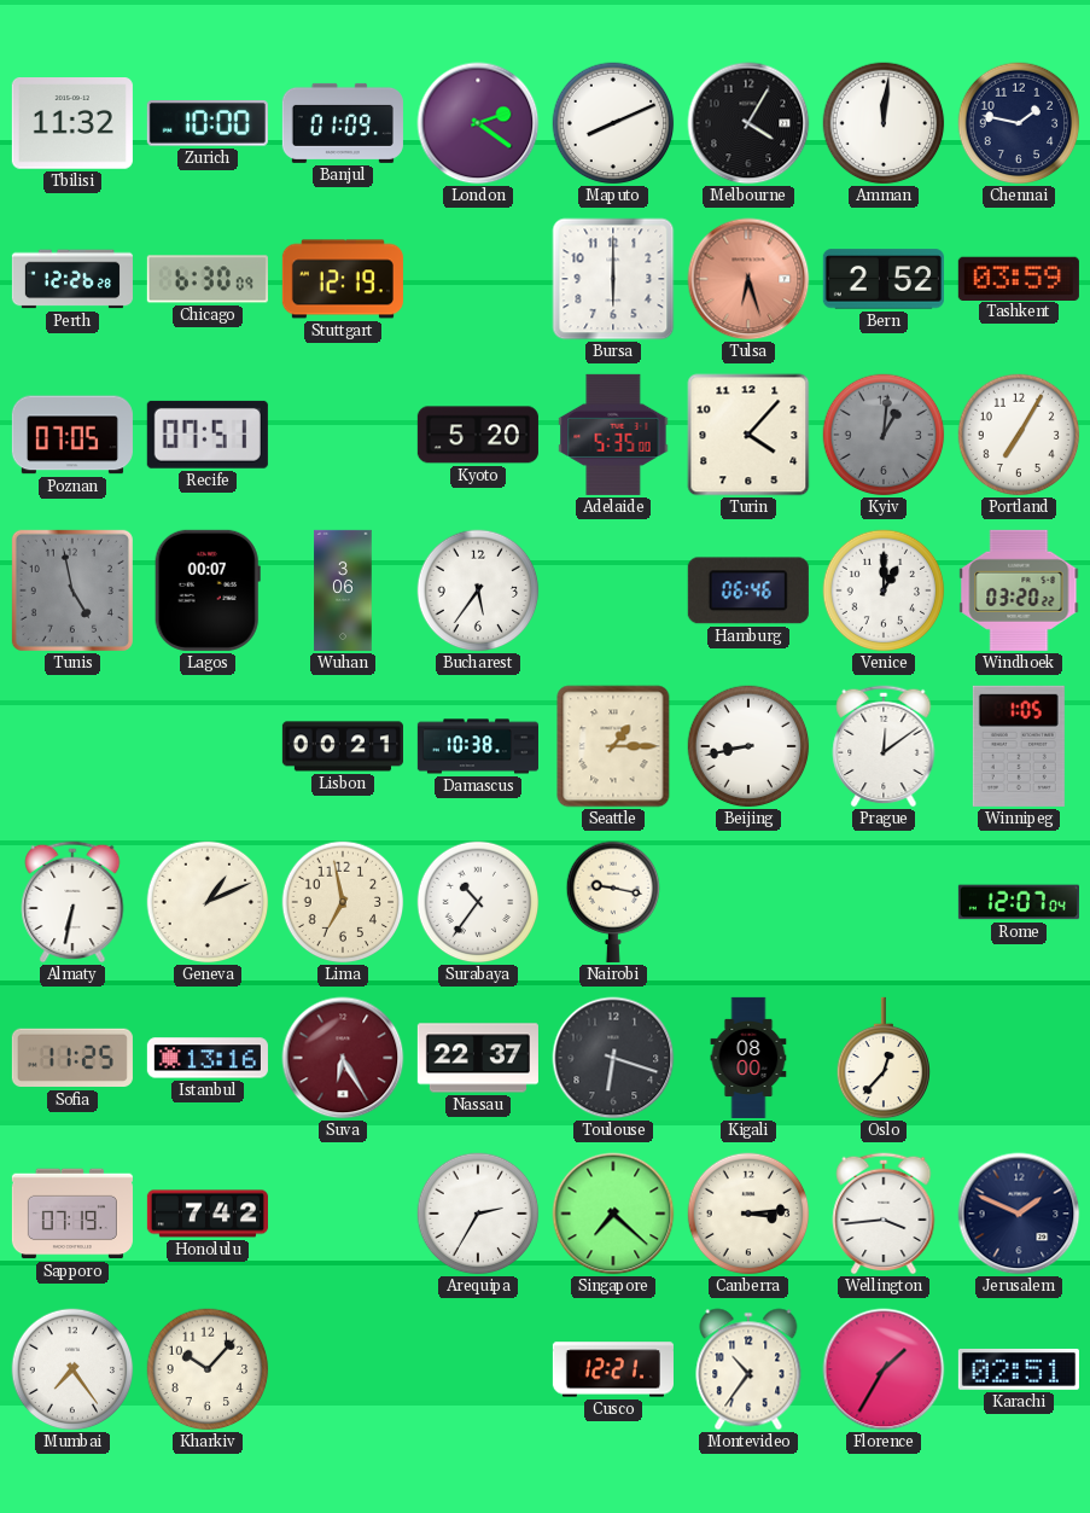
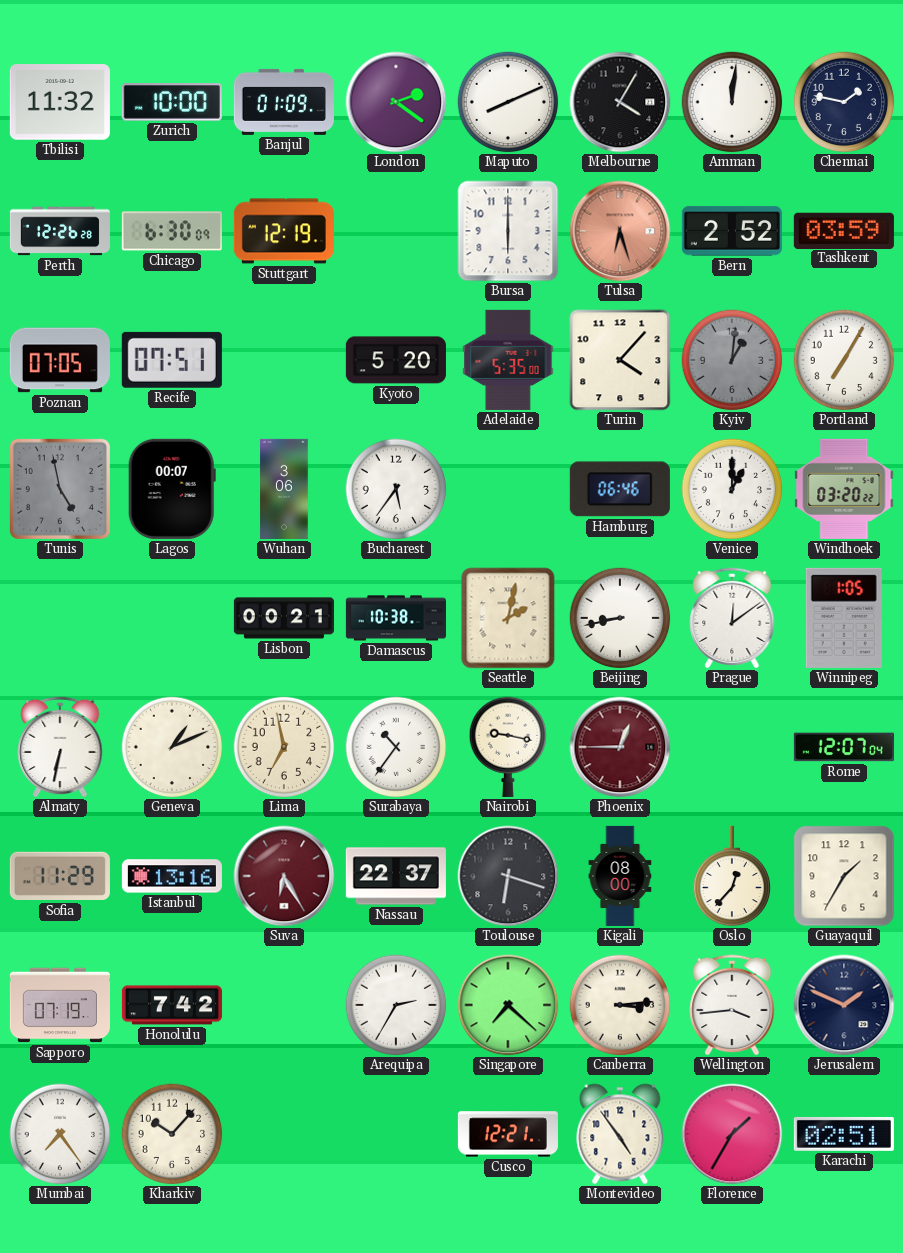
Seattle: 1:15 -> 2:02
Phoenix: none -> 12:45
Sofia: 11:25 -> 11:29
Guayaquil: none -> 1:35
Montevideo: 10:36 -> 4:54
